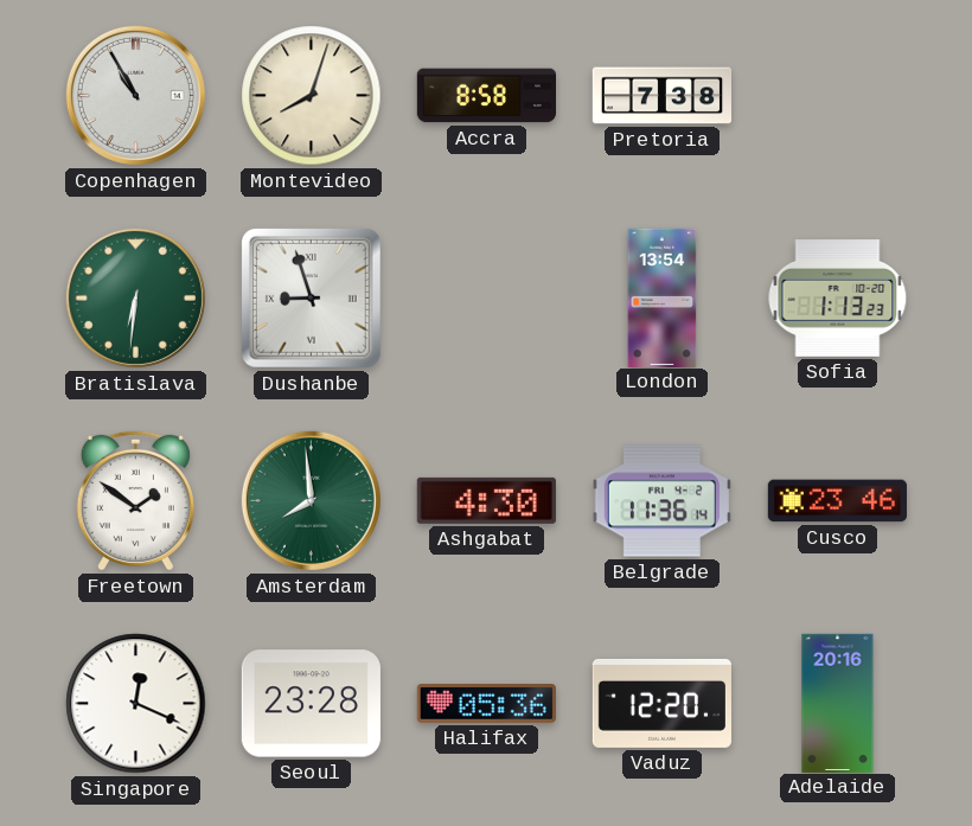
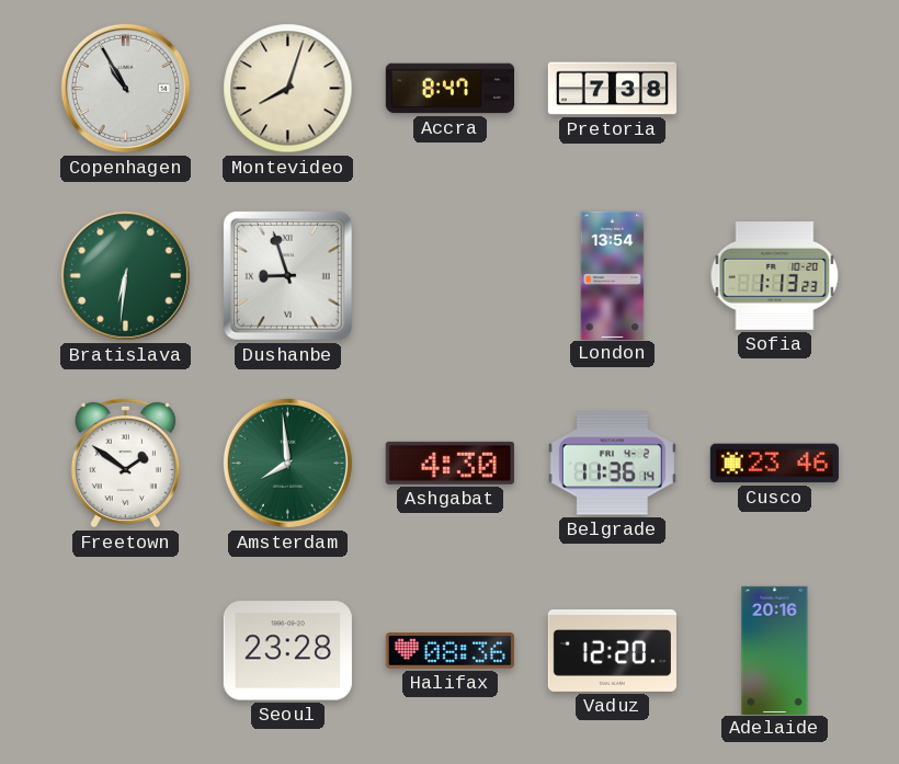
Accra: 8:58 -> 8:47
Singapore: 12:19 -> none
Halifax: 05:36 -> 08:36
